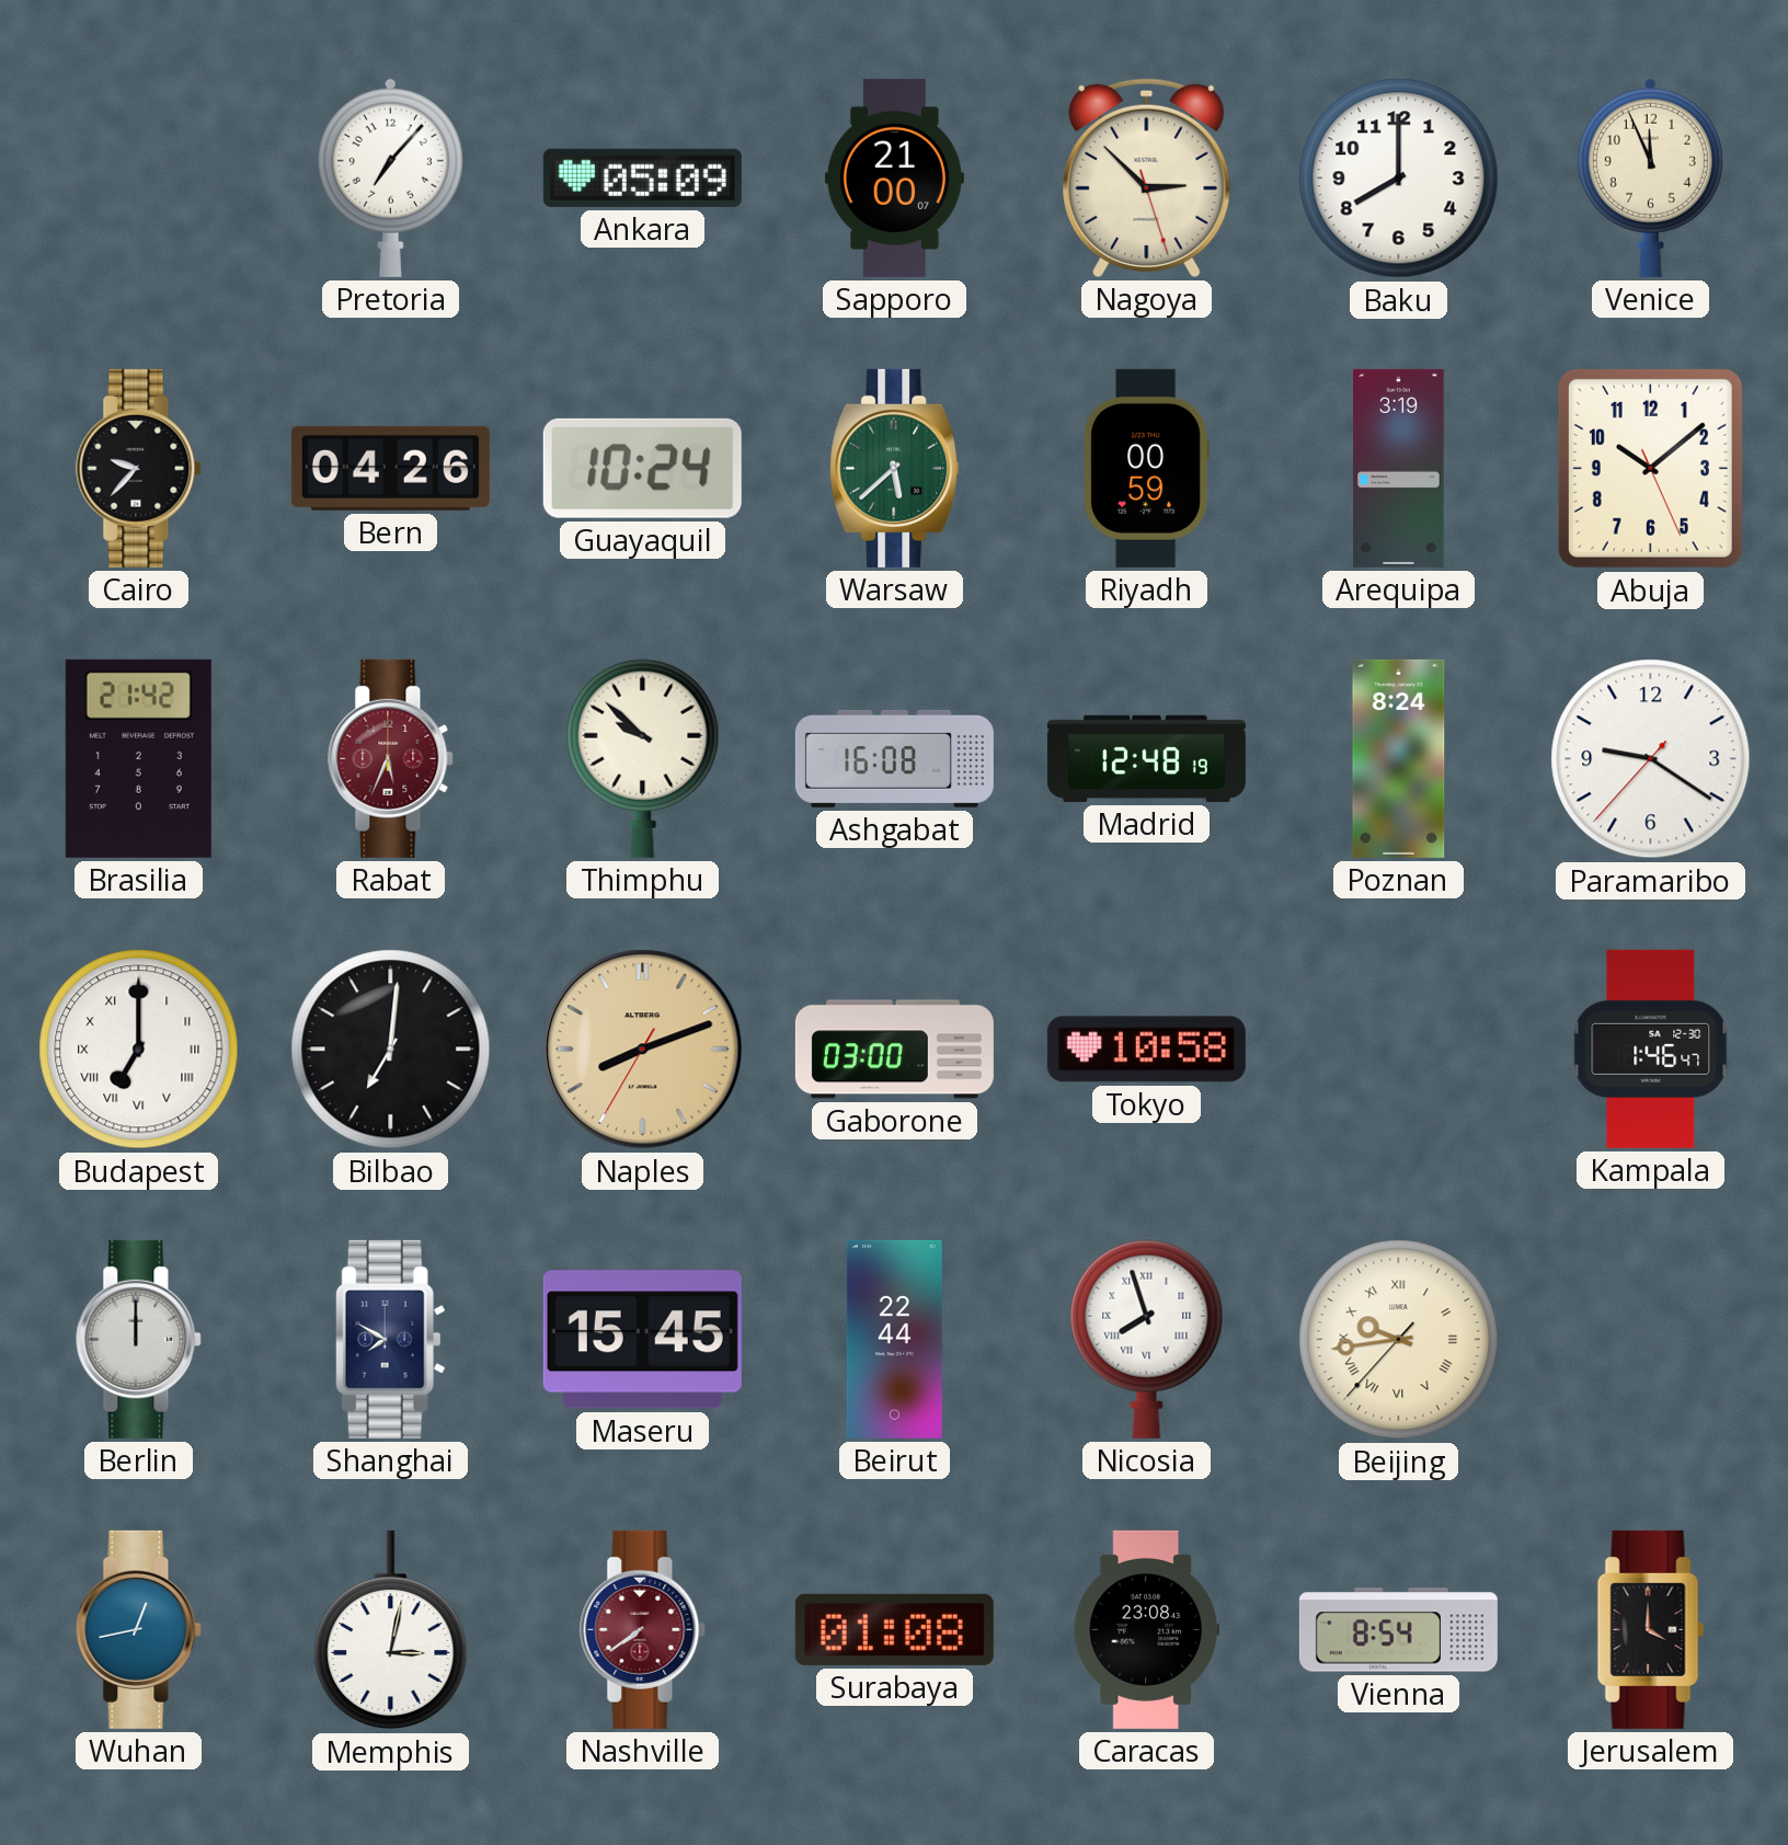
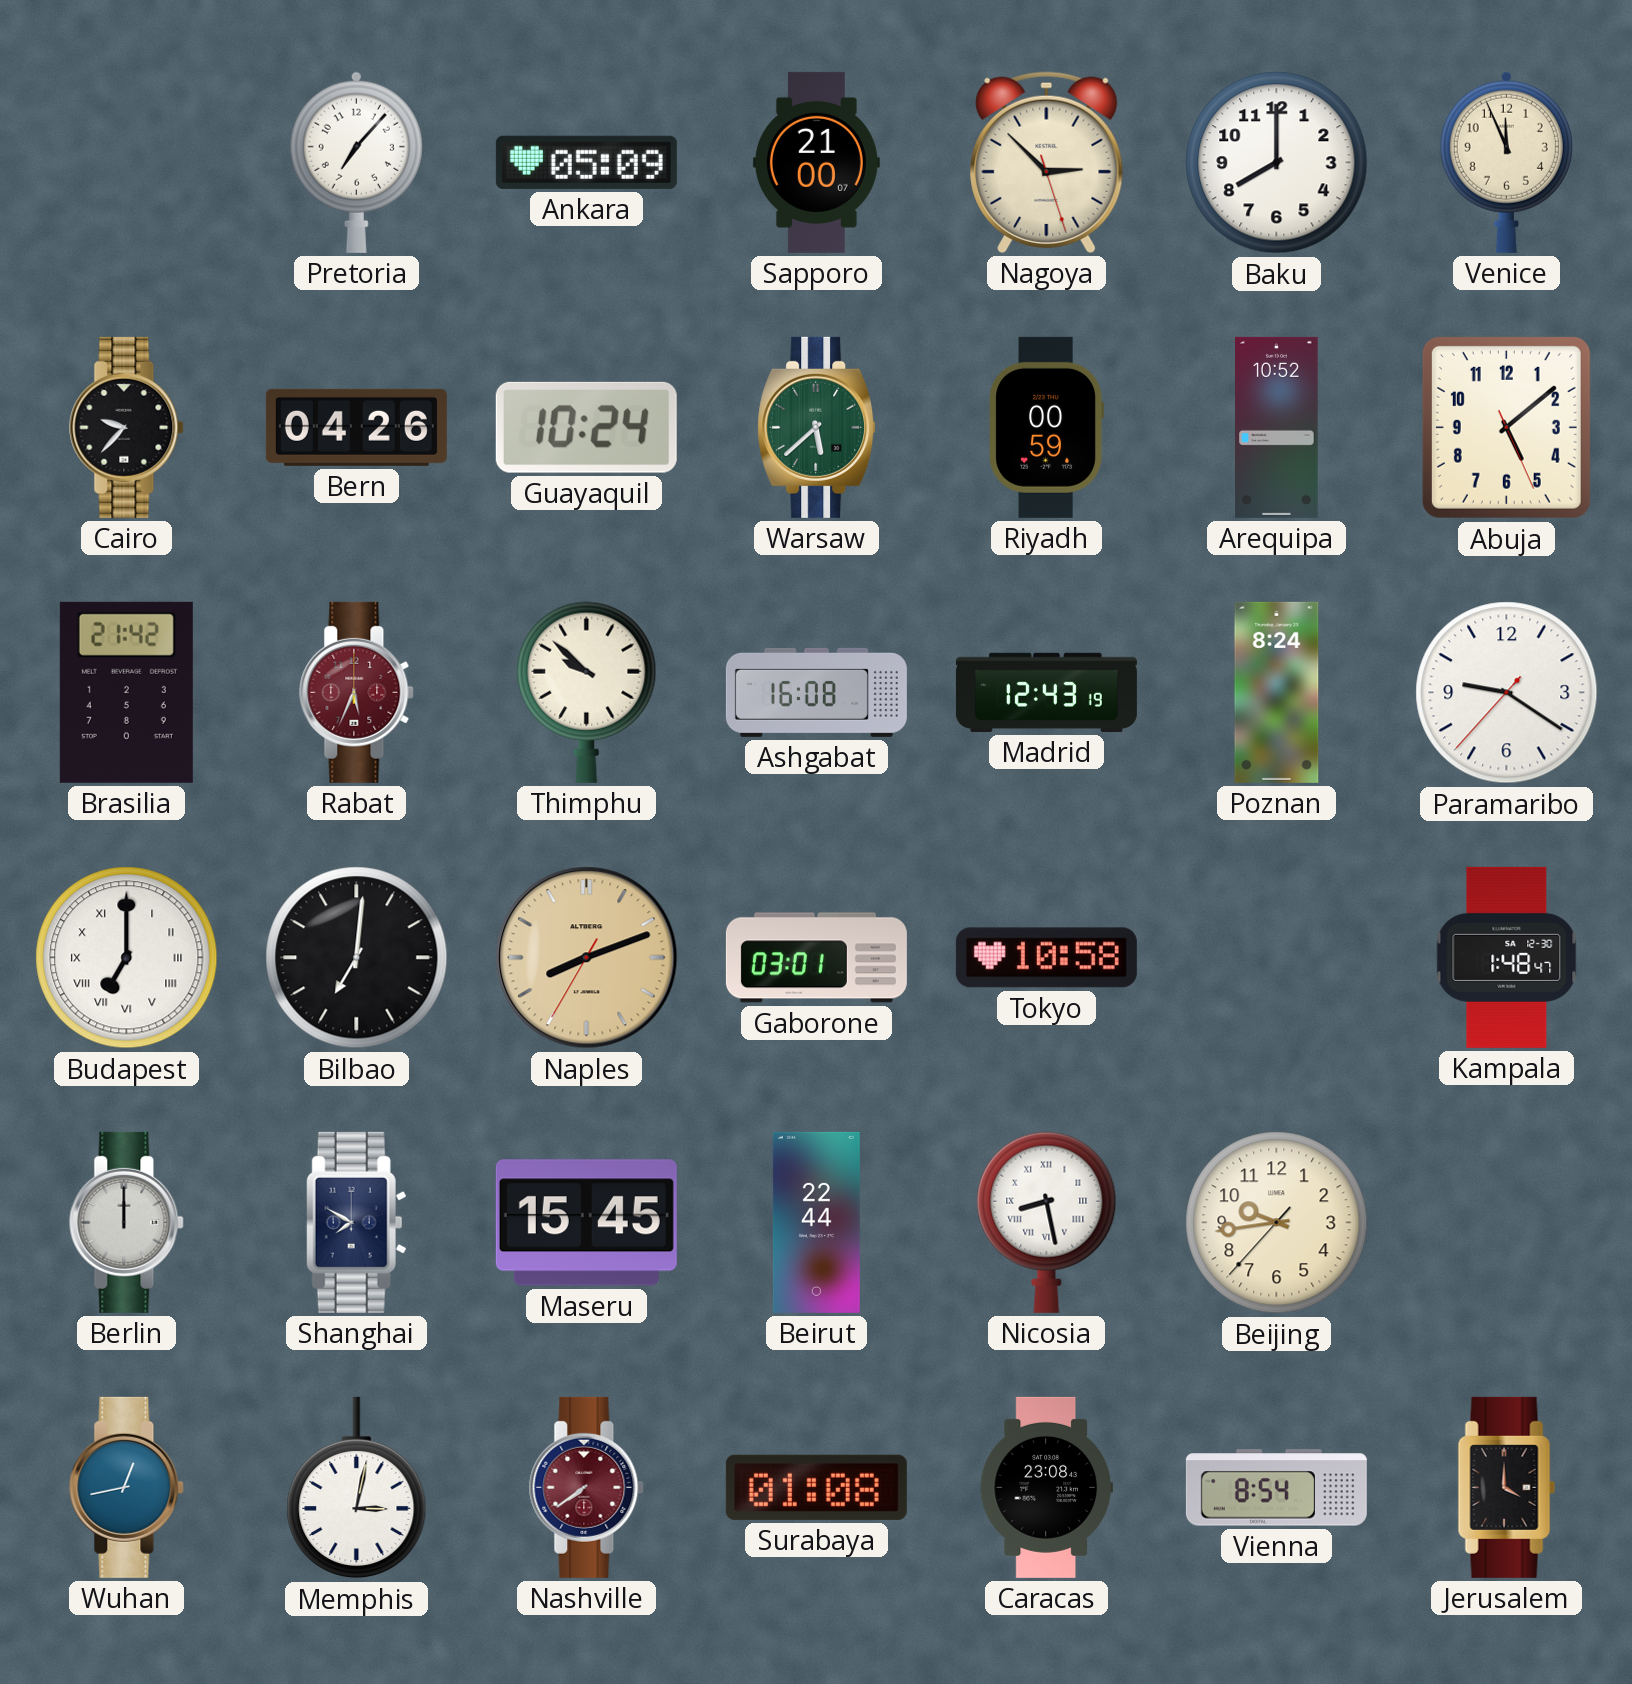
Arequipa: 3:19 -> 10:52
Abuja: 10:08 -> 5:08
Madrid: 12:48 -> 12:43
Gaborone: 03:00 -> 03:01
Kampala: 1:46 -> 1:48
Nicosia: 7:57 -> 8:28
Beijing numerals: Roman -> Arabic
